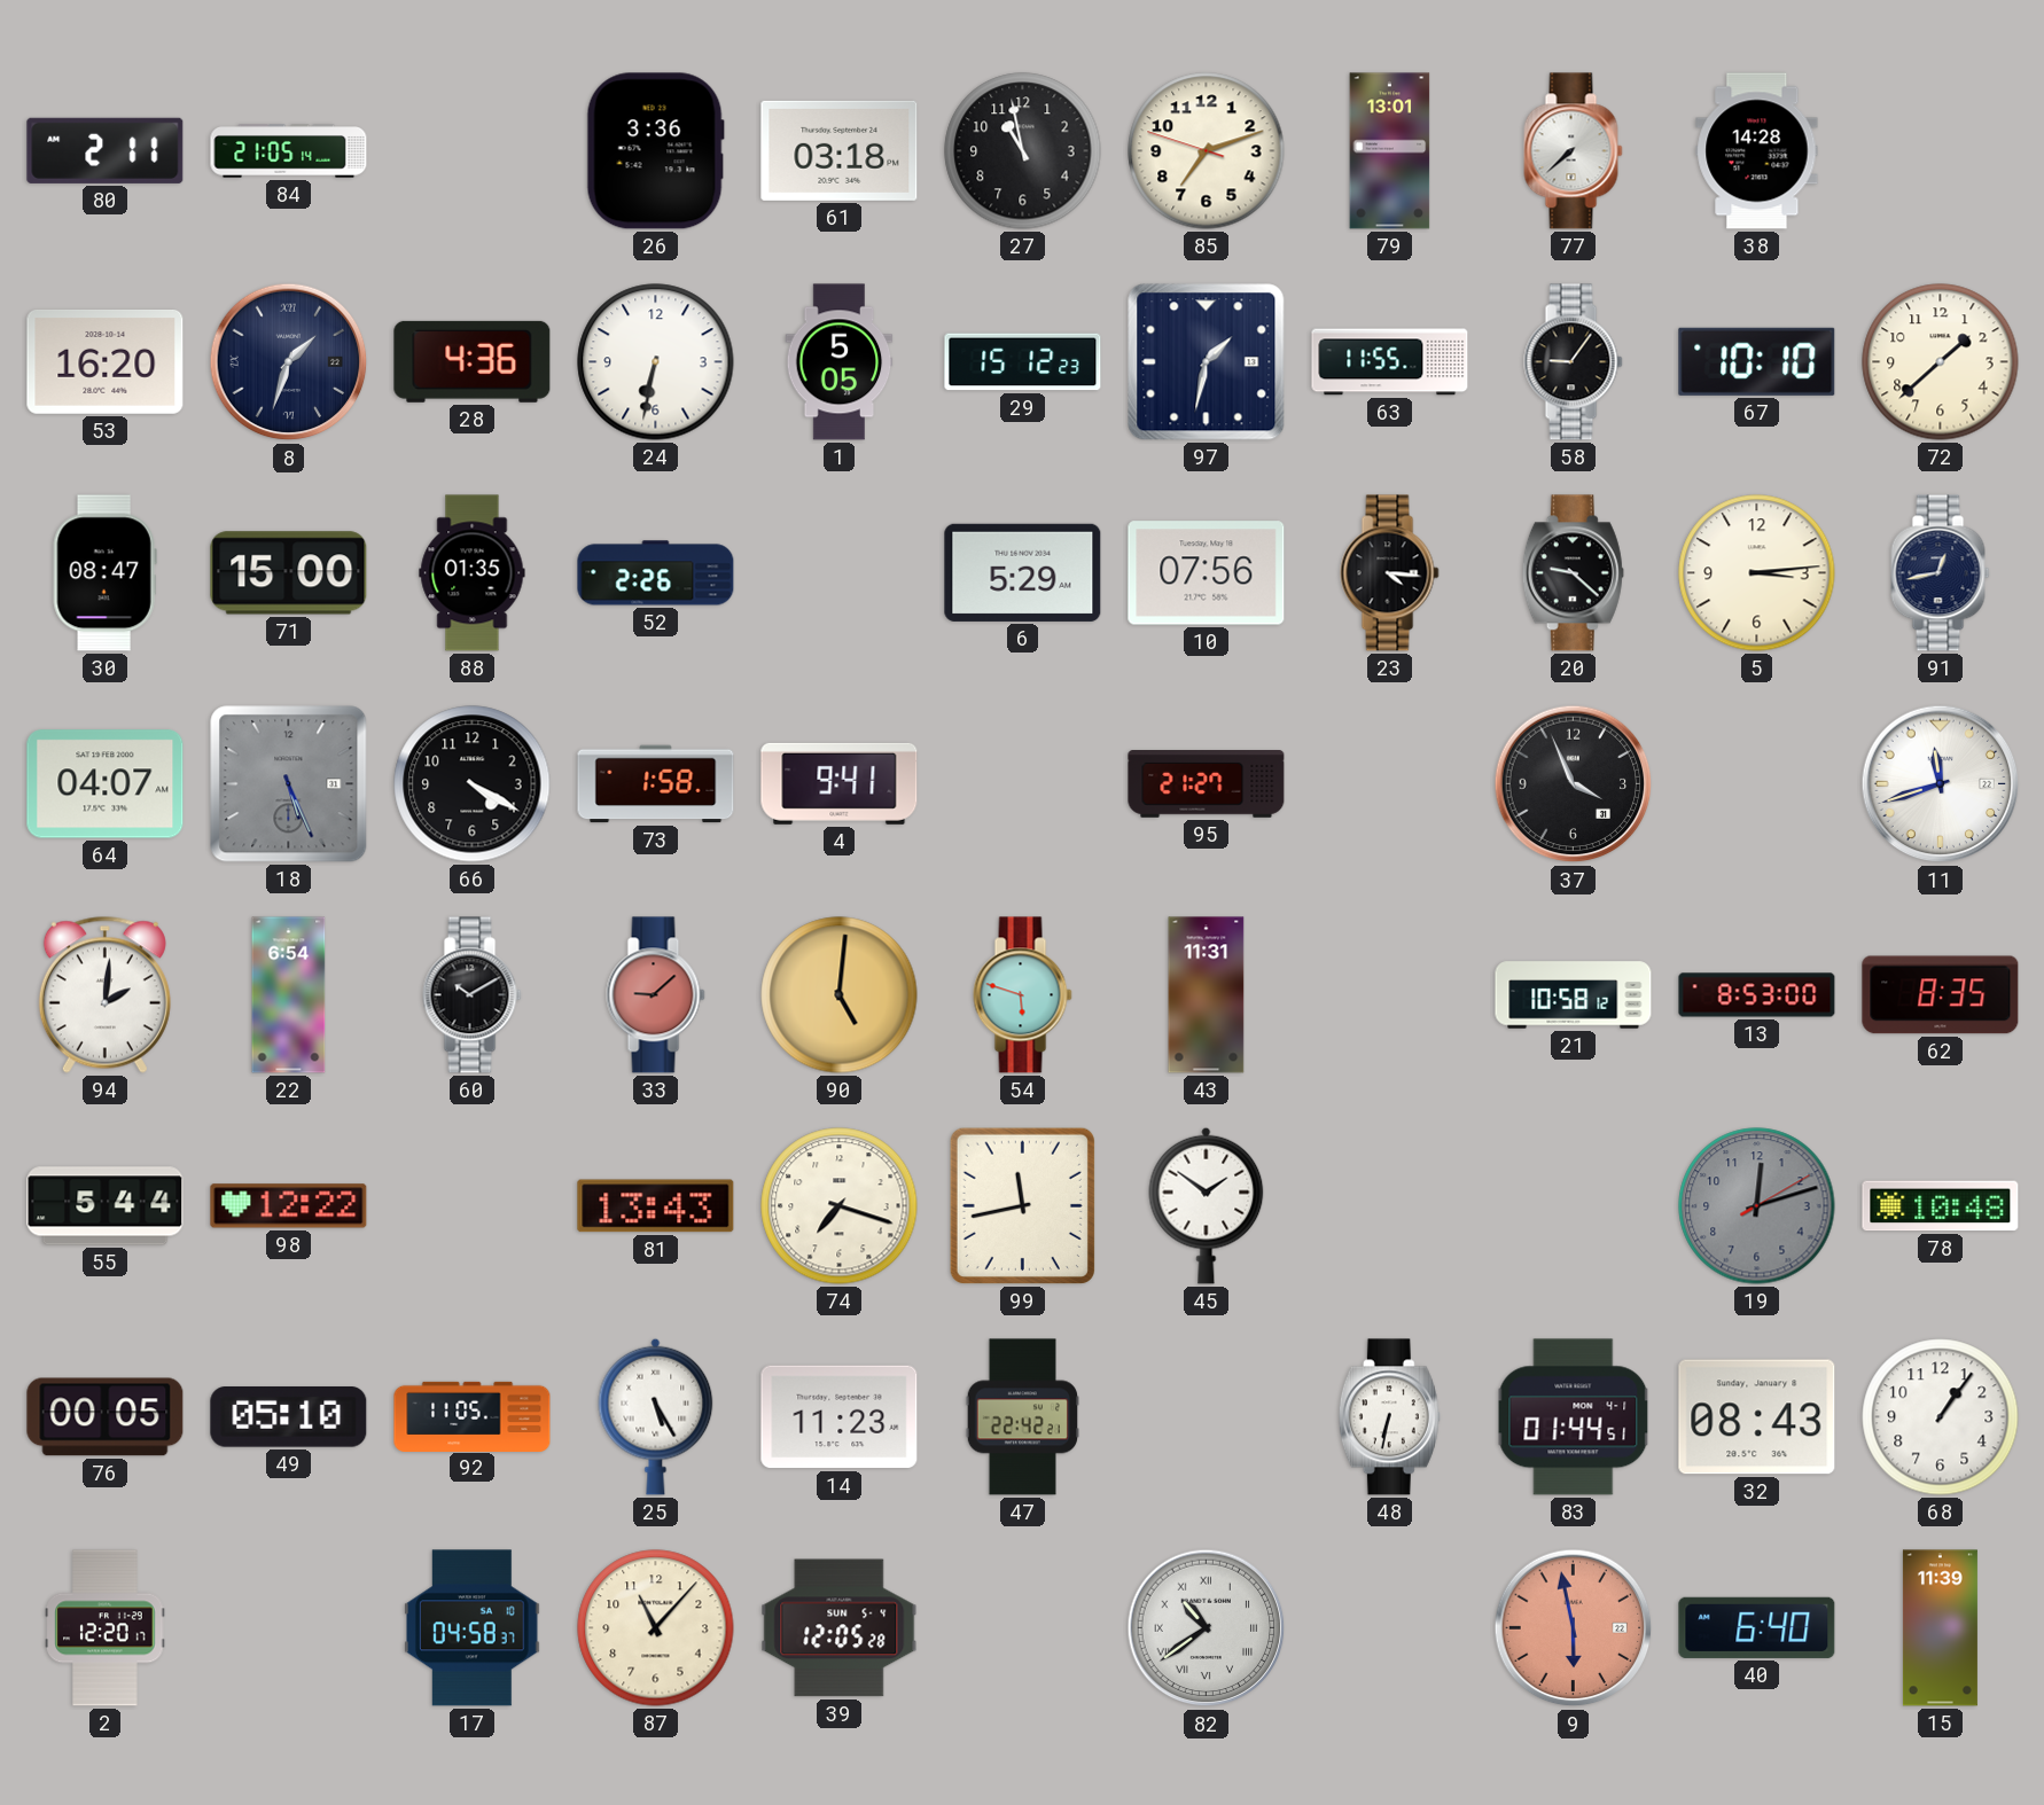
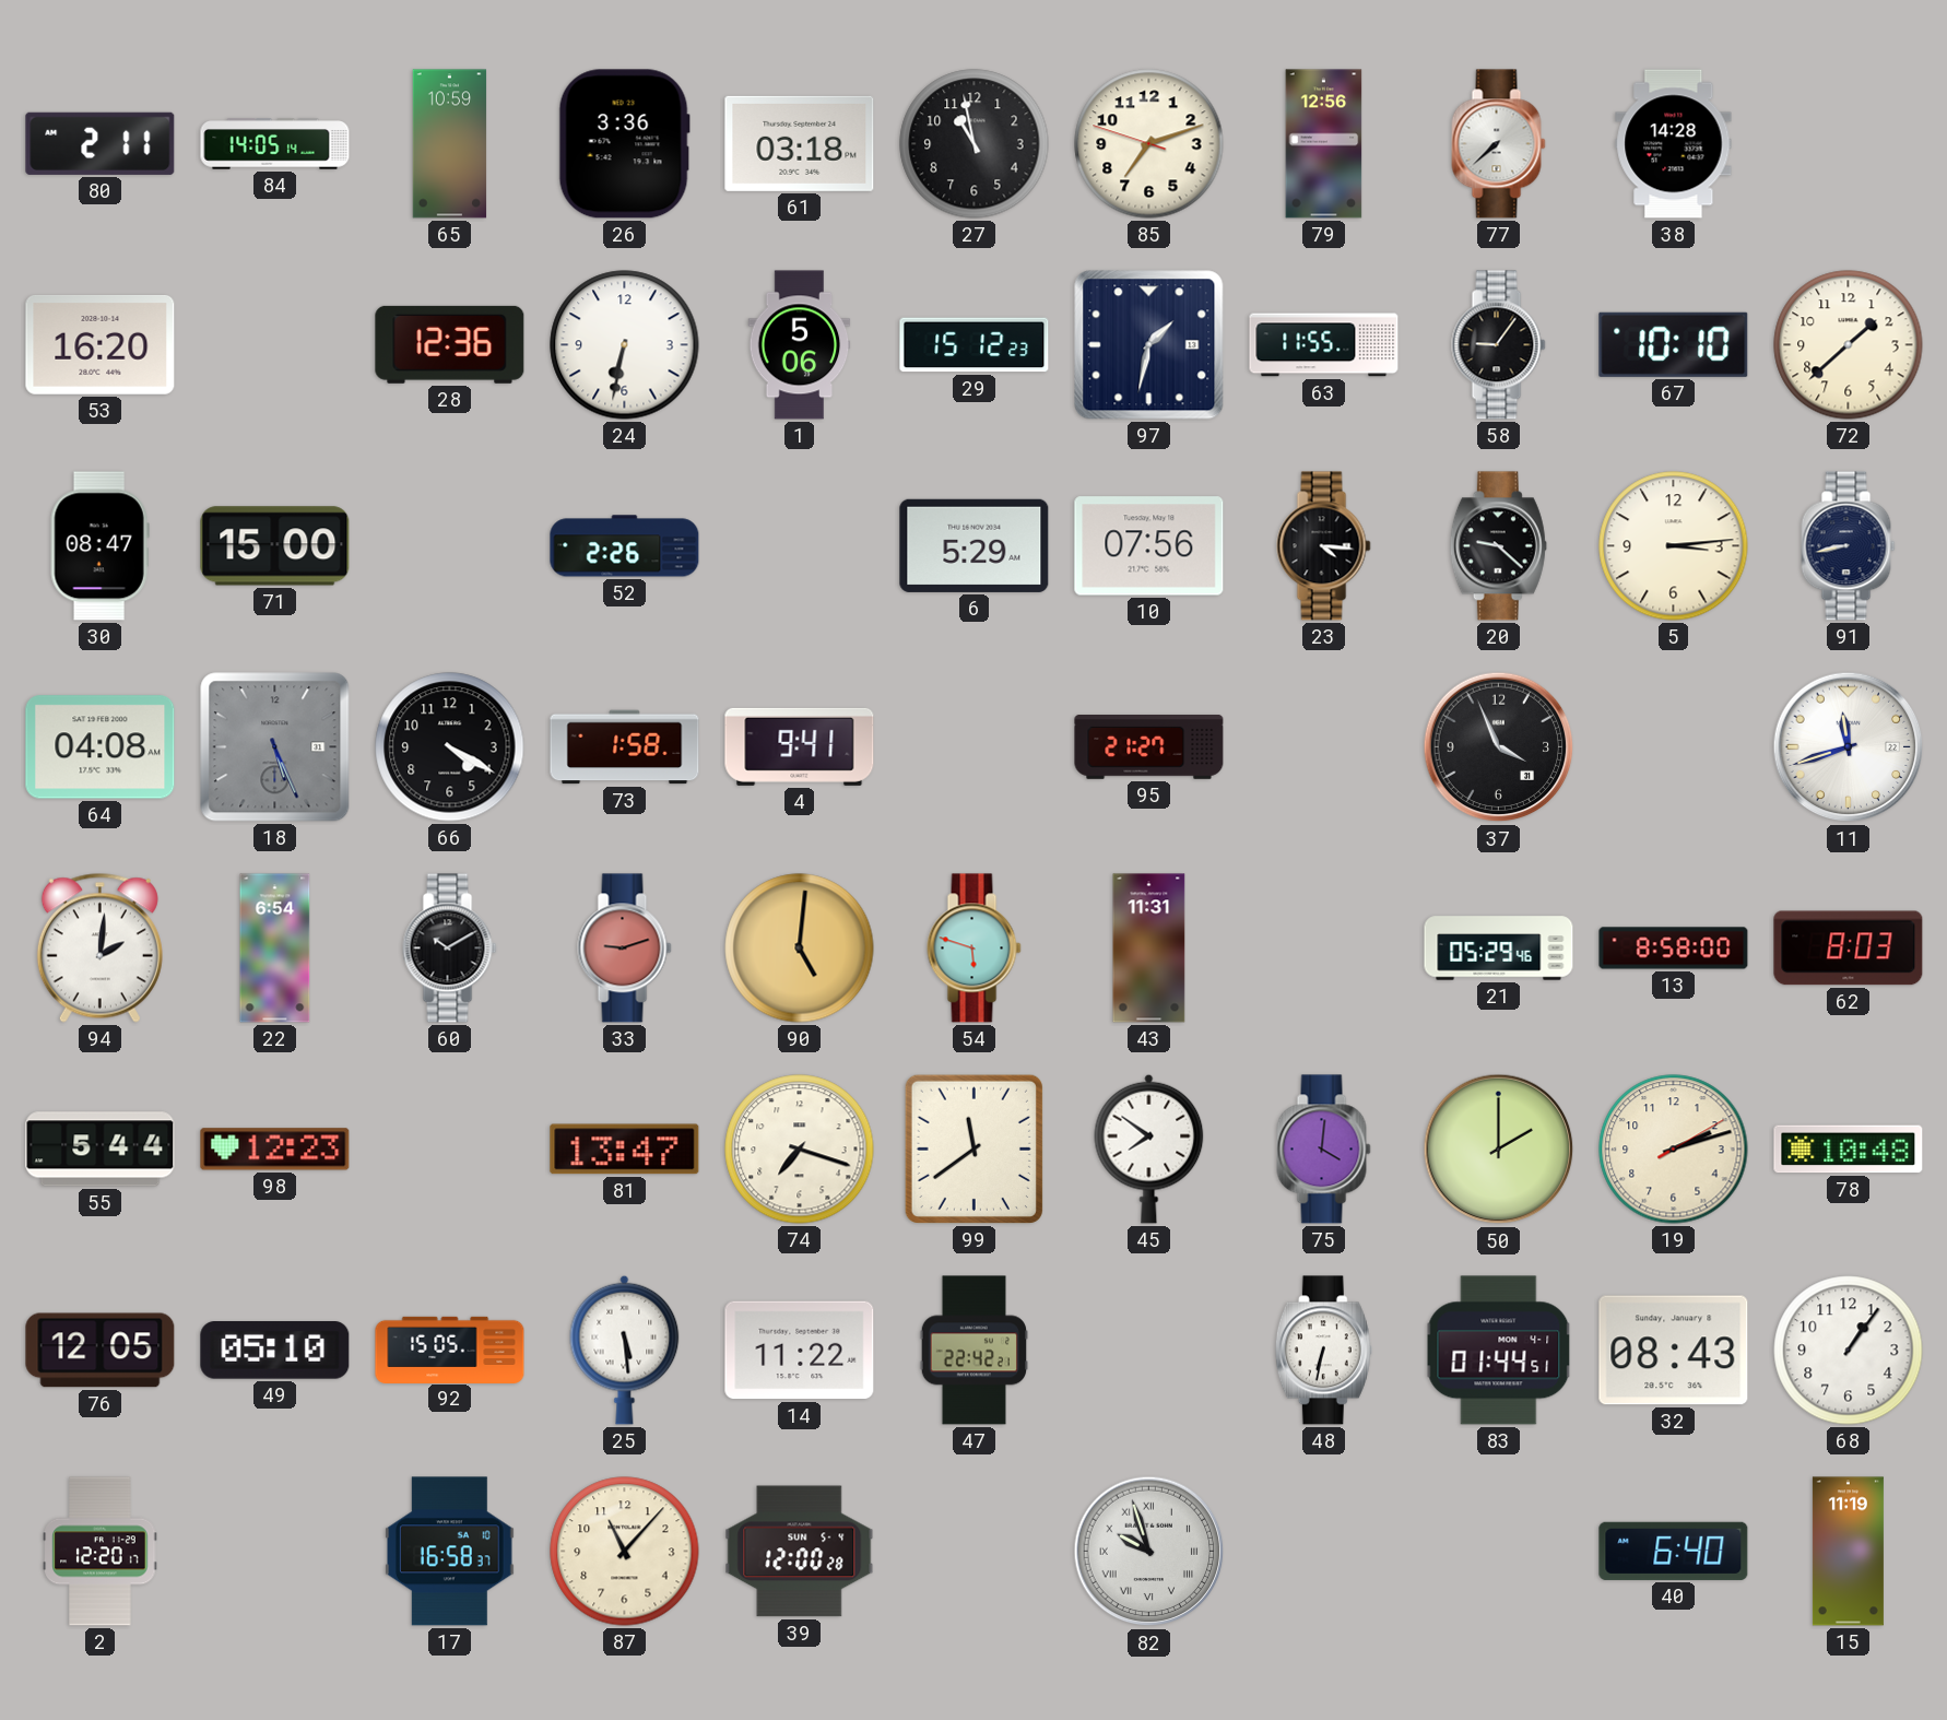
84: 21:05 -> 14:05
65: none -> 10:59
79: 13:01 -> 12:56
8: 1:33 -> none
28: 4:36 -> 12:36
1: 5:05 -> 5:06
88: 01:35 -> none
91: 12:43 -> 8:43
64: 04:07 -> 04:08
33: 9:08 -> 9:12
21: 10:58 -> 05:29
13: 8:53 -> 8:58
62: 8:35 -> 8:03
98: 12:22 -> 12:23
81: 13:43 -> 13:47
99: 11:43 -> 11:39
45: 1:51 -> 7:51
75: none -> 4:01
50: none -> 2:00
19: 12:12 -> 2:12
19 dial: grey -> cream
76: 00:05 -> 12:05
92: 11:05 -> 15:05
25: 5:25 -> 5:29
14: 11:23 -> 11:22
17: 04:58 -> 16:58
39: 12:05 -> 12:00
82: 10:39 -> 9:57
9: 5:58 -> none
15: 11:39 -> 11:19
